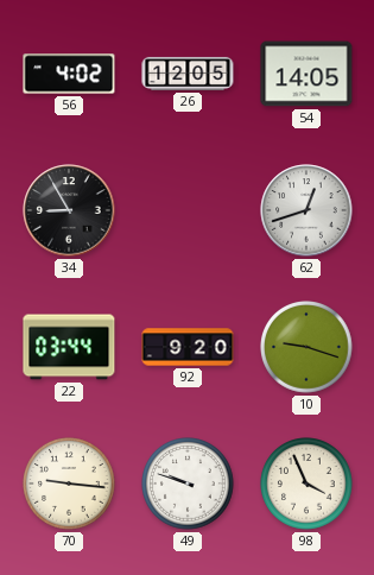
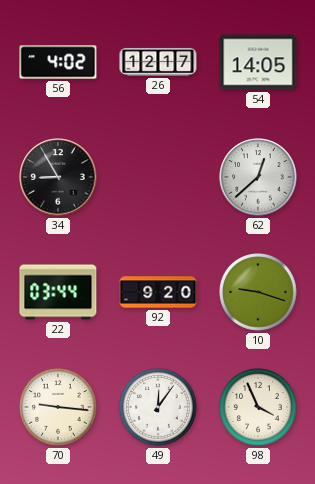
26: 12:05 -> 12:17
62: 12:42 -> 12:38
49: 9:48 -> 12:06
